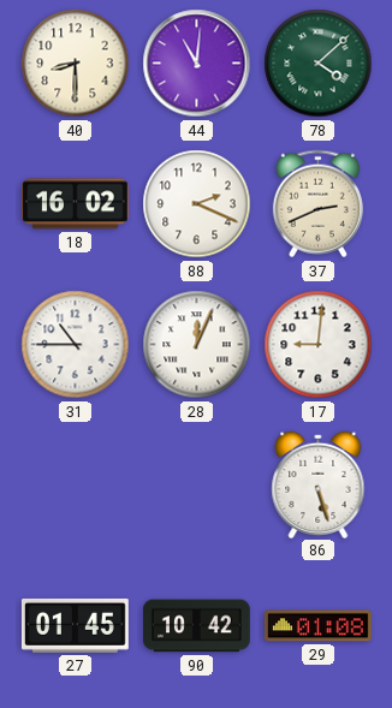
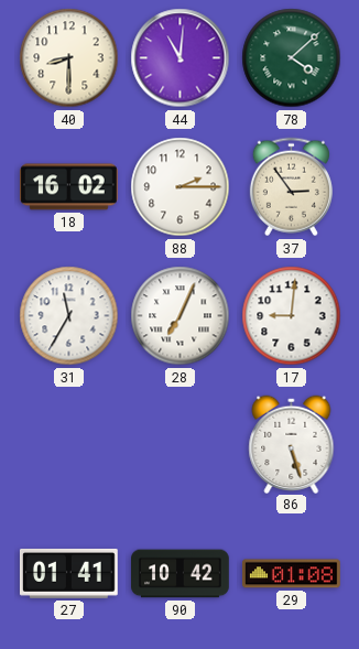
88: 2:19 -> 2:15
37: 2:41 -> 2:54
31: 10:45 -> 11:35
28: 12:04 -> 7:04
27: 01:45 -> 01:41
